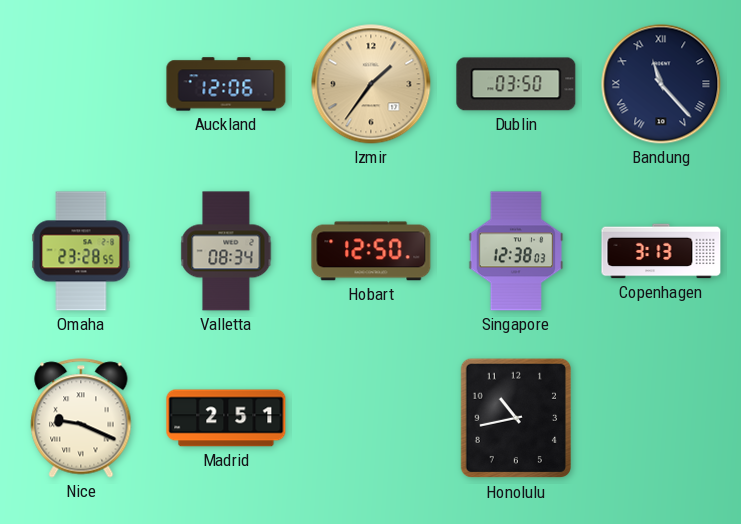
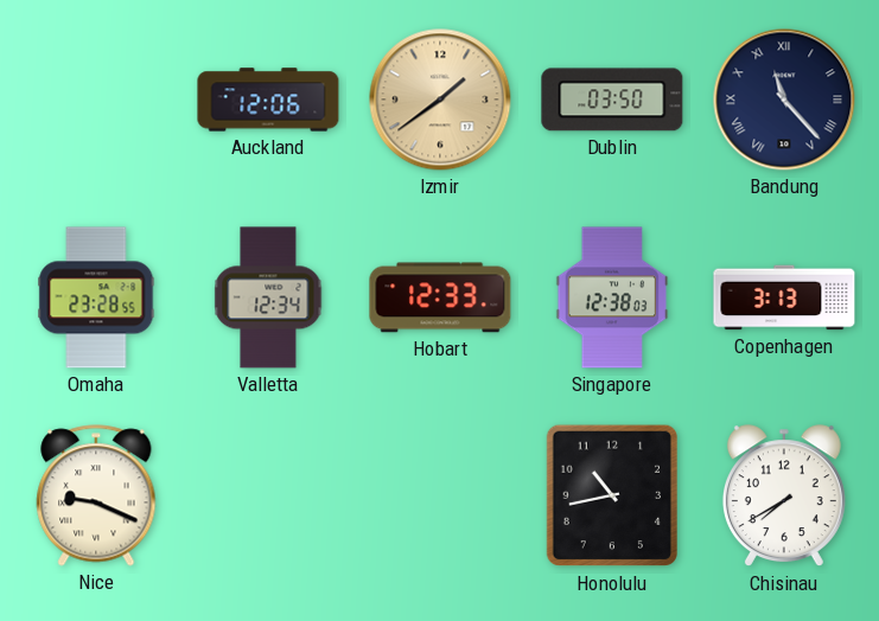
Izmir: 1:36 -> 1:39
Valletta: 08:34 -> 12:34
Hobart: 12:50 -> 12:33
Madrid: 2:51 -> none
Chisinau: none -> 7:40
